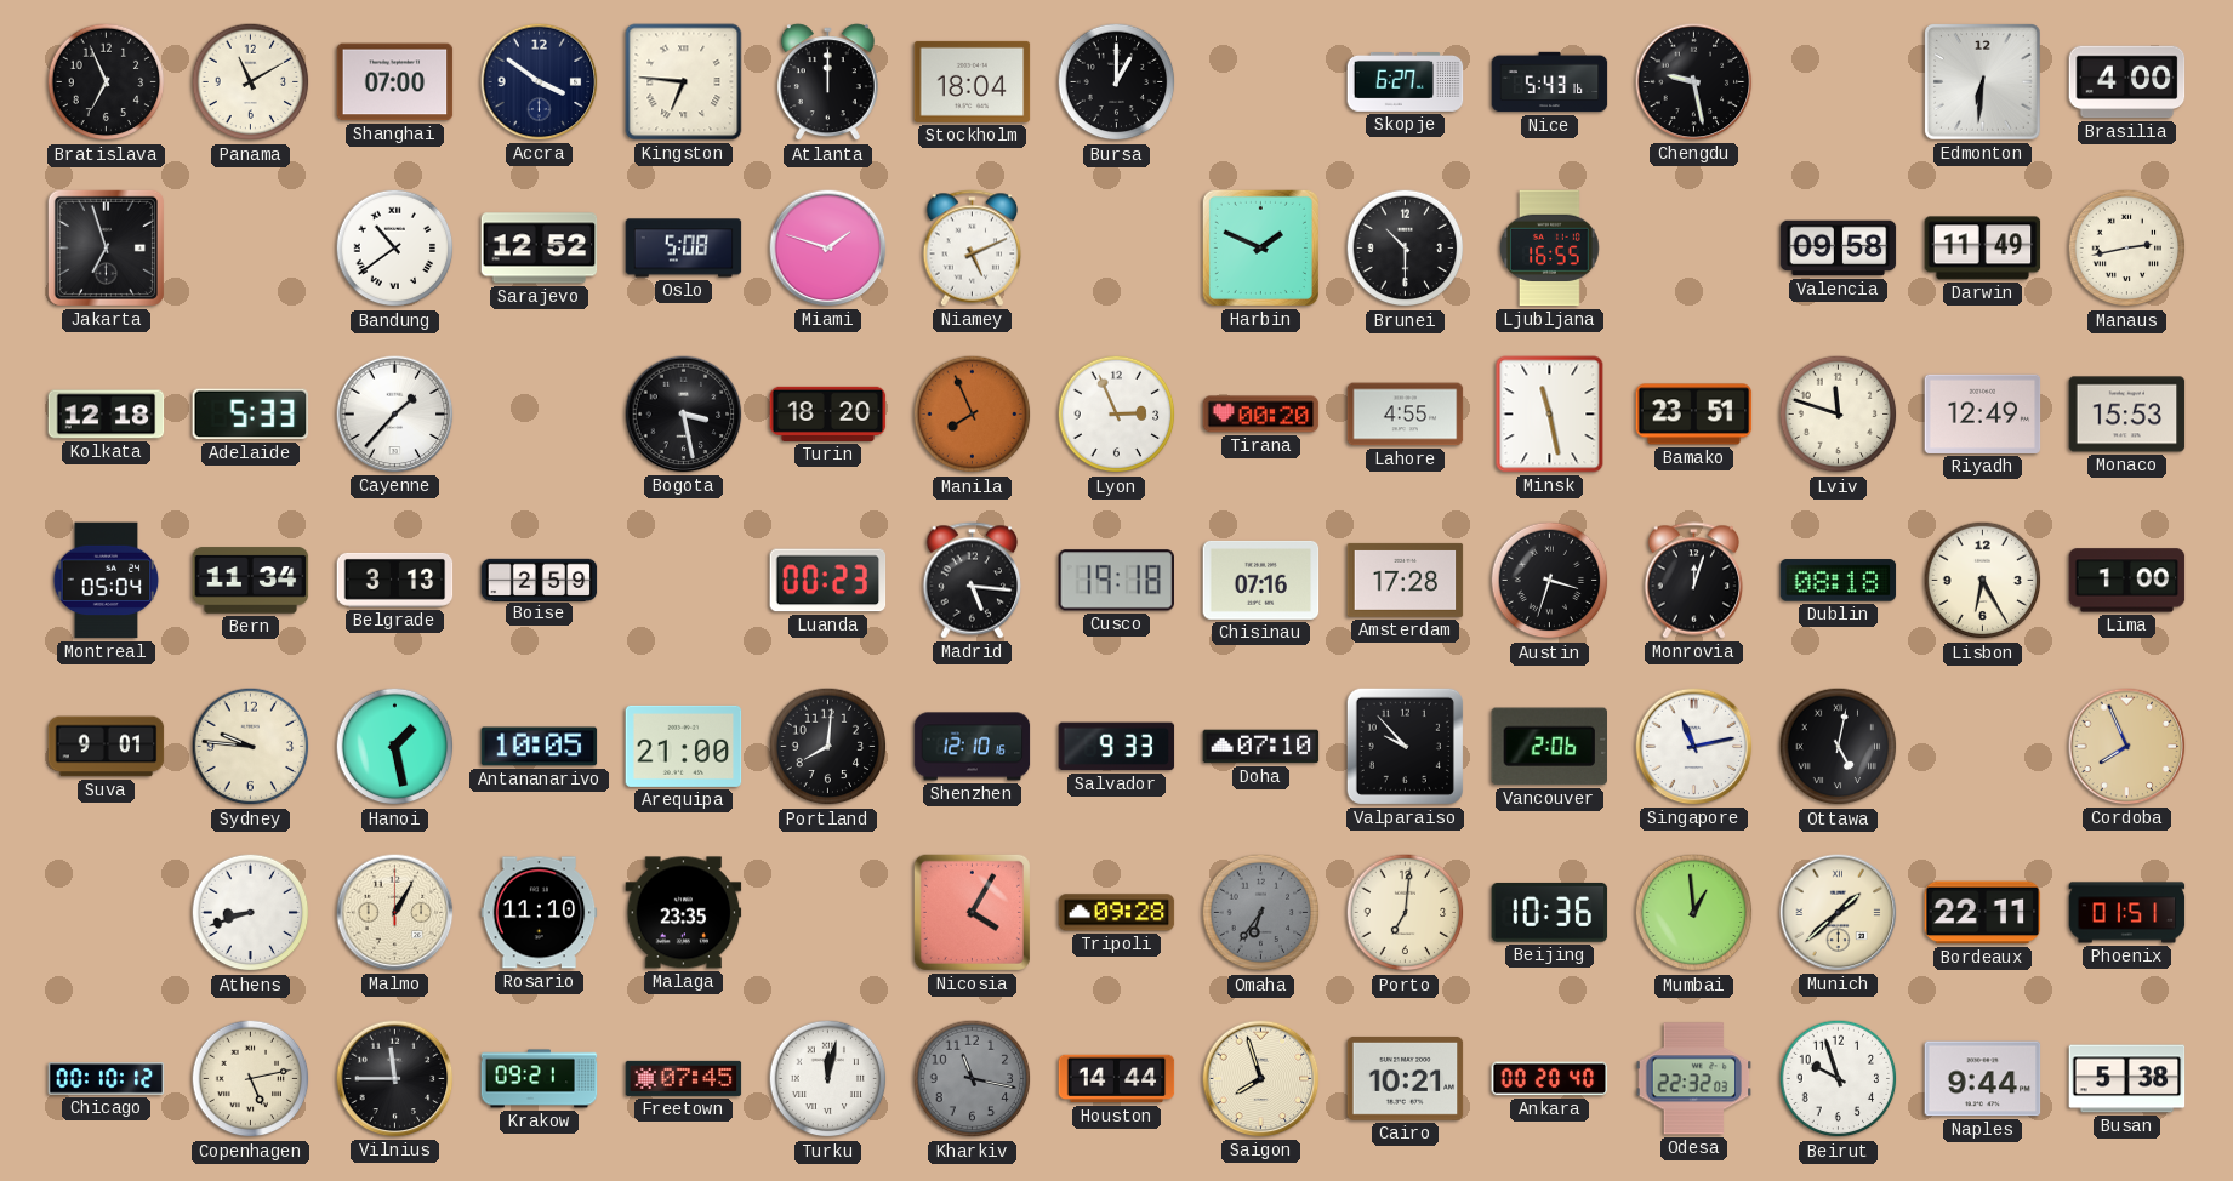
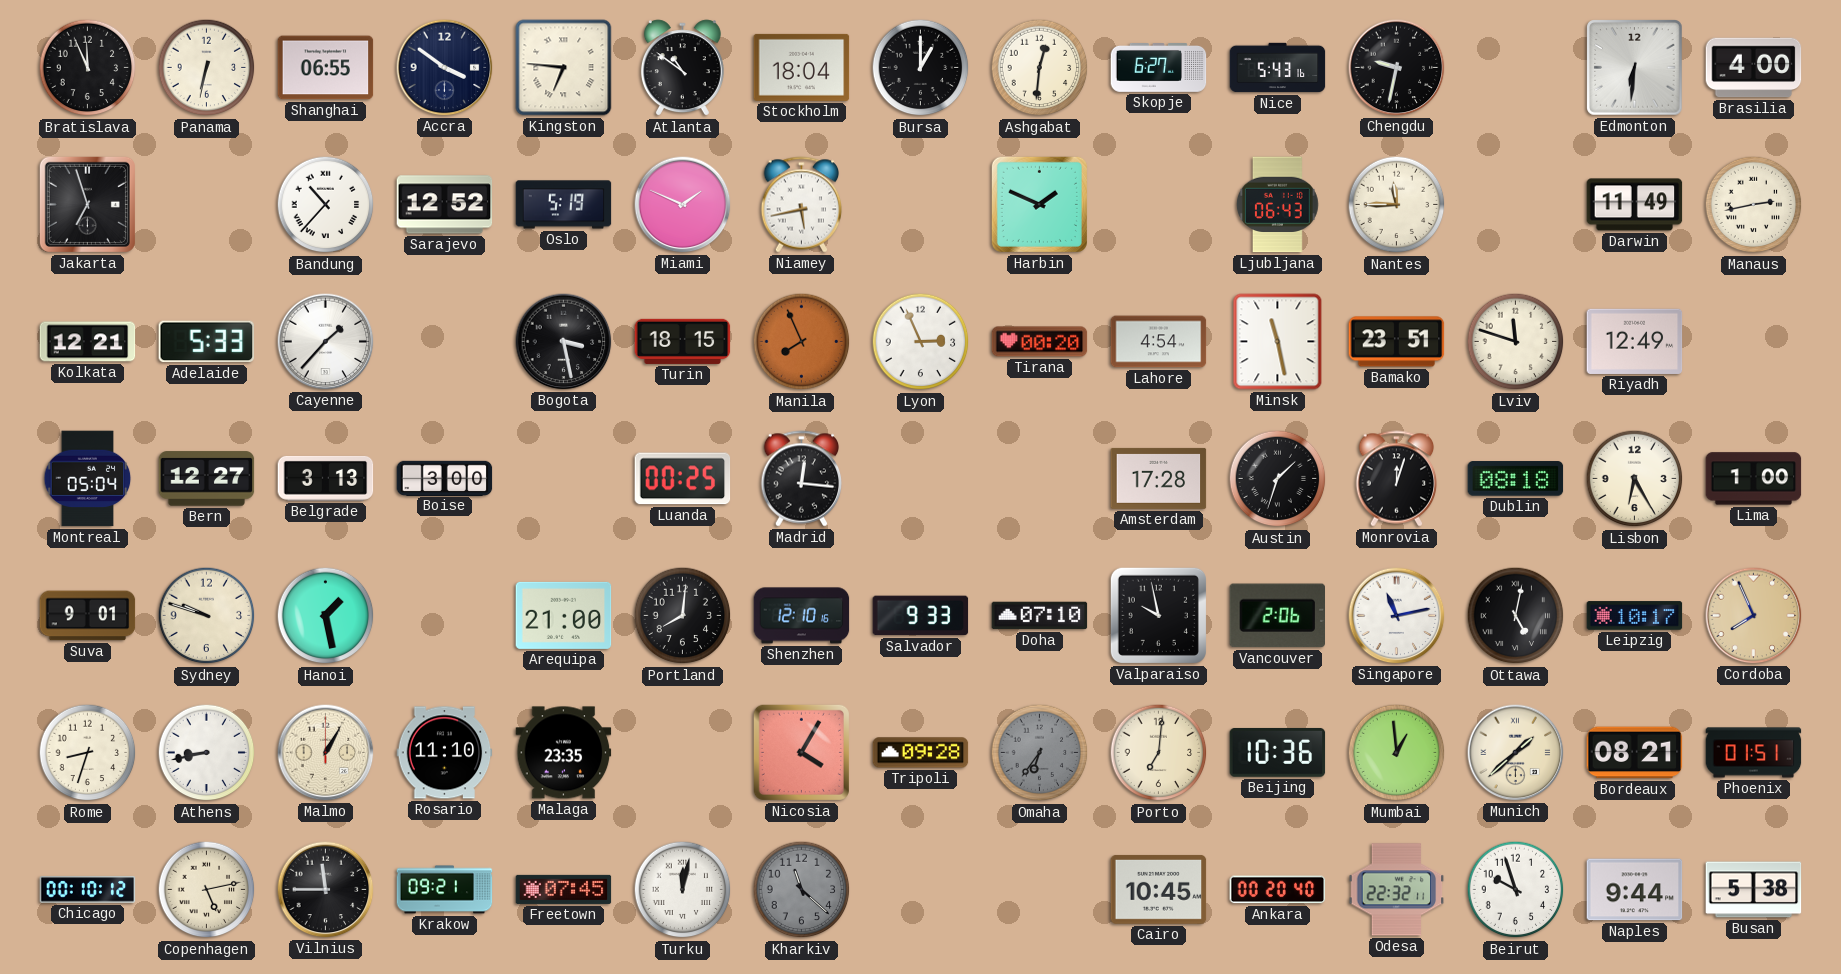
Bratislava: 6:56 -> 11:56
Panama: 11:10 -> 6:32
Shanghai: 07:00 -> 06:55
Atlanta: 12:00 -> 10:51
Ashgabat: none -> 12:31
Chengdu: 9:28 -> 9:32
Bandung: 10:39 -> 10:37
Oslo: 5:08 -> 5:19
Miami: 1:48 -> 1:49
Niamey: 5:11 -> 5:43
Brunei: 10:30 -> none
Ljubljana: 16:55 -> 06:43
Nantes: none -> 11:45
Valencia: 09:58 -> none
Kolkata: 12:18 -> 12:21
Turin: 18:20 -> 18:15
Lahore: 4:55 -> 4:54
Monaco: 15:53 -> none
Bern: 11:34 -> 12:27
Boise: 2:59 -> 3:00
Luanda: 00:23 -> 00:25
Madrid: 5:16 -> 12:16
Cusco: 19:18 -> none
Chisinau: 07:16 -> none
Austin: 3:33 -> 1:33
Sydney: 9:46 -> 9:48
Antananarivo: 10:05 -> none
Valparaiso: 9:53 -> 9:58
Leipzig: none -> 10:17
Rome: none -> 8:33
Athens: 8:42 -> 8:43
Bordeaux: 22:11 -> 08:21
Kharkiv: 11:17 -> 11:22
Houston: 14:44 -> none
Saigon: 7:57 -> none
Cairo: 10:21 -> 10:45
Odesa: 22:32:03 -> 22:32:11
